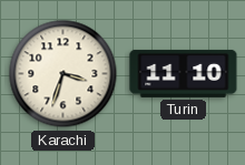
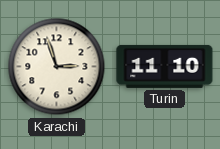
Karachi: 3:33 -> 2:57
